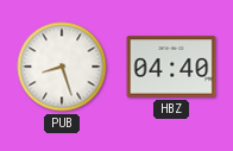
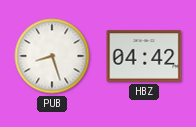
HBZ: 04:40 -> 04:42
